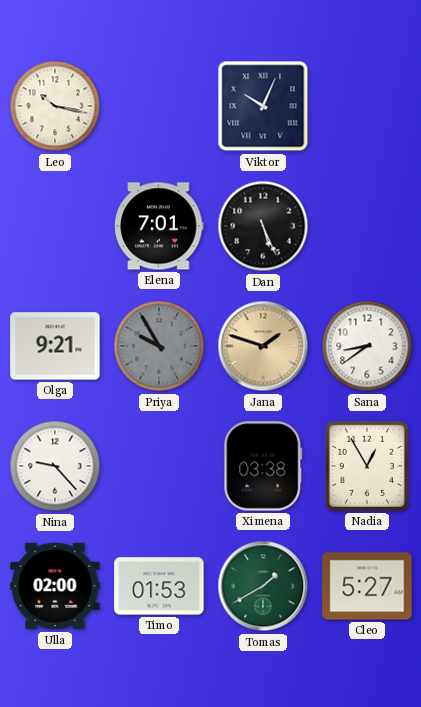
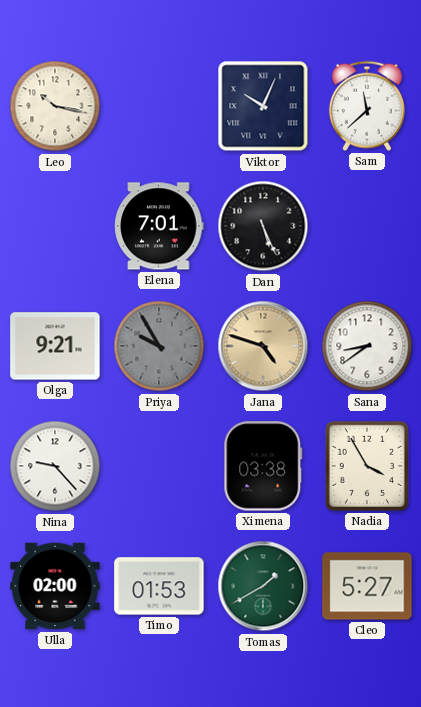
Sam: none -> 11:38
Jana: 1:48 -> 4:48
Nadia: 12:55 -> 3:55
